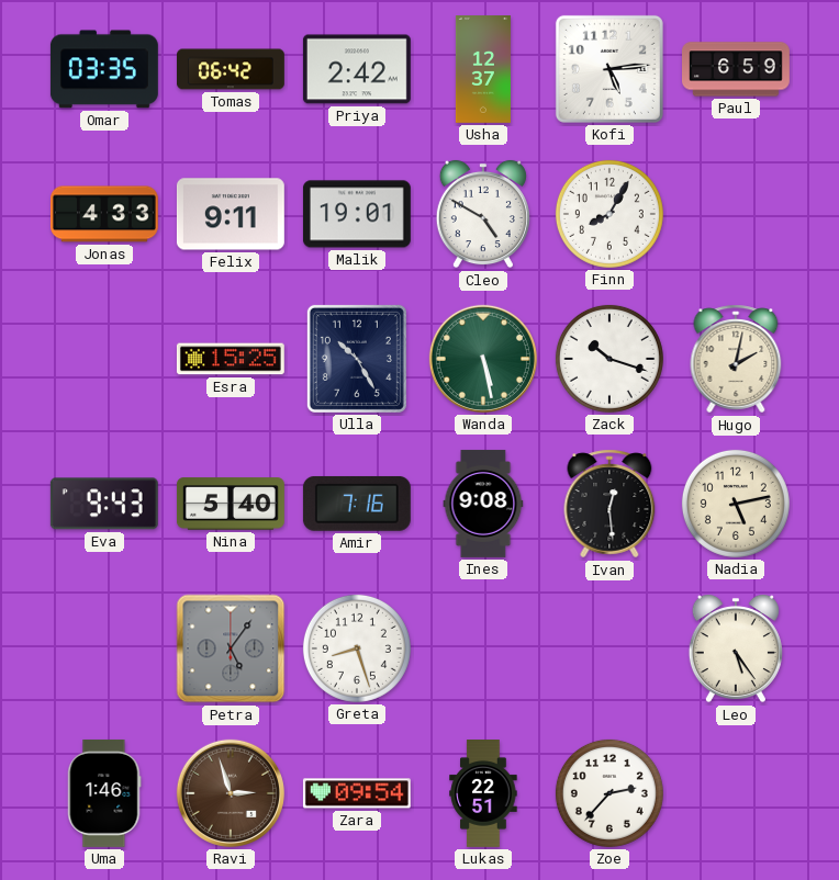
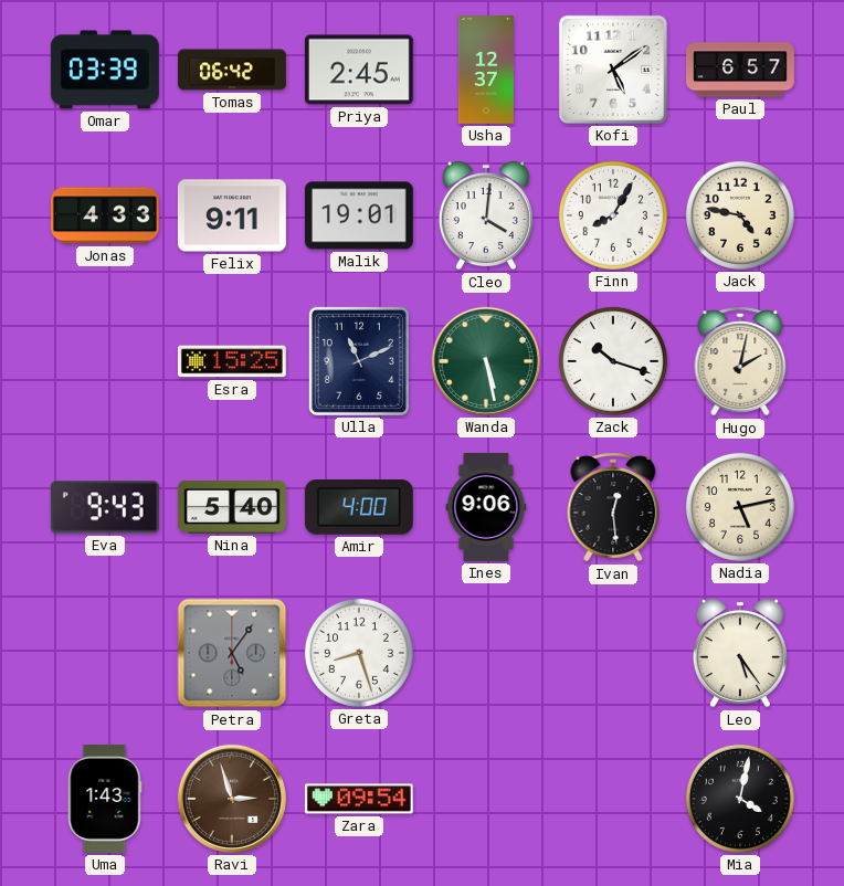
Omar: 03:35 -> 03:39
Priya: 2:42 -> 2:45
Kofi: 5:14 -> 5:09
Paul: 6:59 -> 6:57
Cleo: 4:50 -> 4:01
Jack: none -> 4:47
Ulla: 10:25 -> 11:11
Amir: 7:16 -> 4:00
Ines: 9:08 -> 9:06
Uma: 1:46 -> 1:43
Lukas: 22:51 -> none
Zoe: 2:37 -> none
Mia: none -> 4:02
